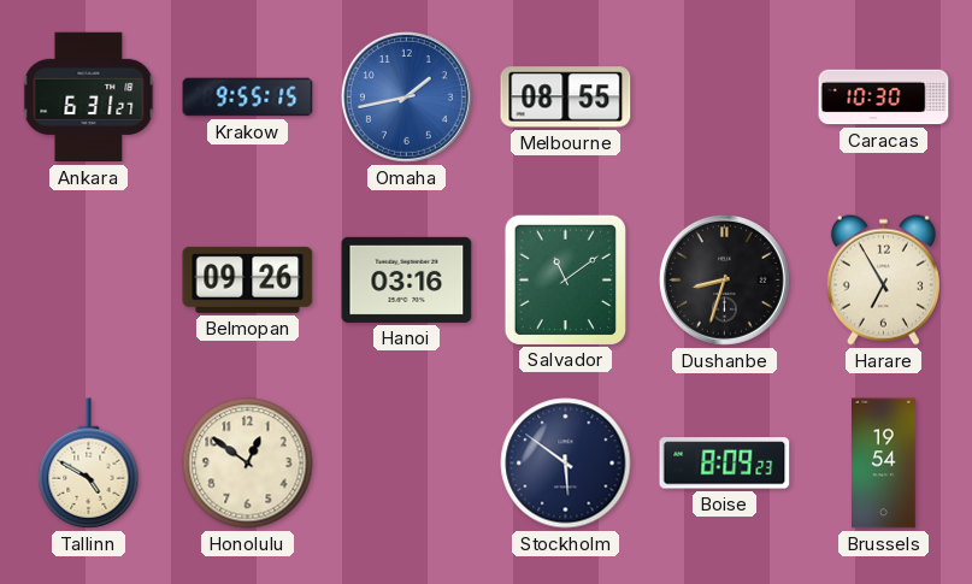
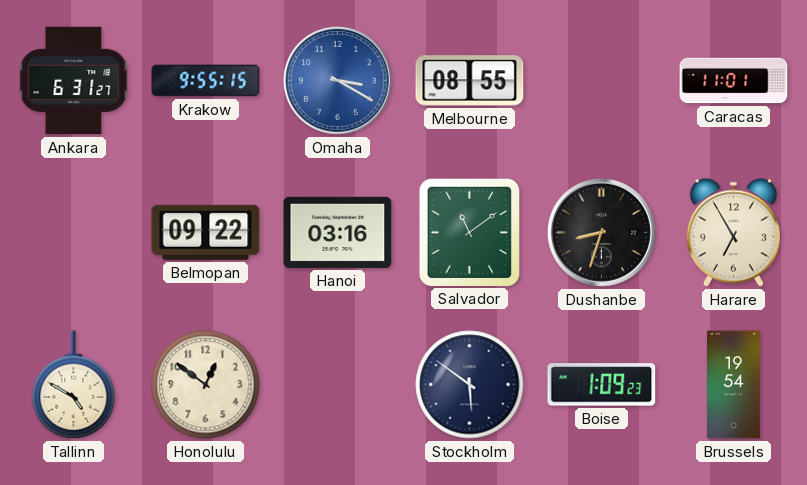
Omaha: 1:43 -> 3:20
Caracas: 10:30 -> 11:01
Belmopan: 09:26 -> 09:22
Boise: 8:09 -> 1:09
